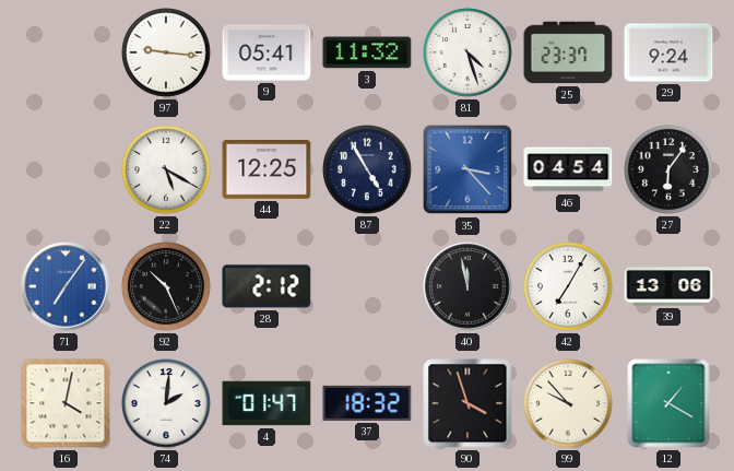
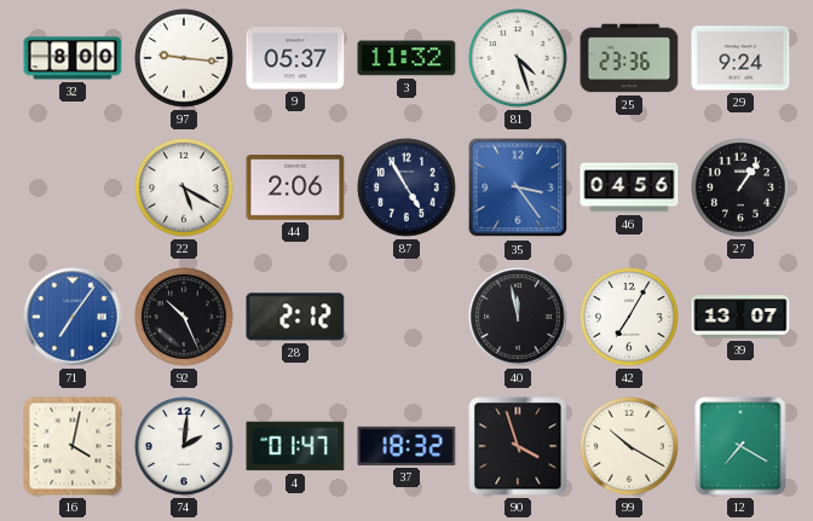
32: none -> 8:00
9: 05:41 -> 05:37
25: 23:37 -> 23:36
44: 12:25 -> 2:06
35: 3:23 -> 3:24
46: 04:54 -> 04:56
27: 6:06 -> 1:06
39: 13:06 -> 13:07
99: 9:53 -> 10:20
12: 1:20 -> 7:20
